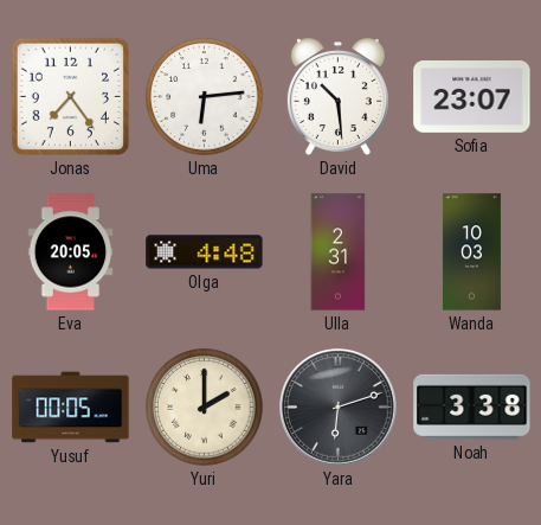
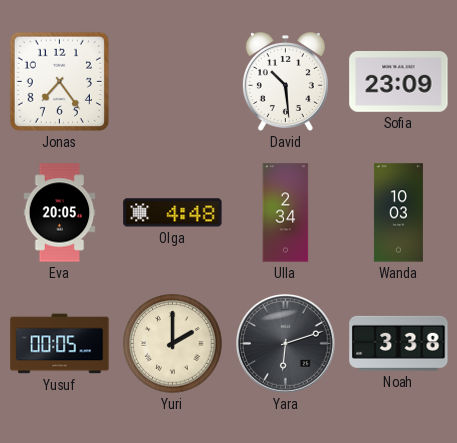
Uma: 6:14 -> none
Sofia: 23:07 -> 23:09
Ulla: 2:31 -> 2:34
